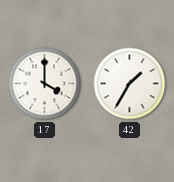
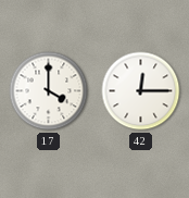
42: 1:35 -> 12:15
